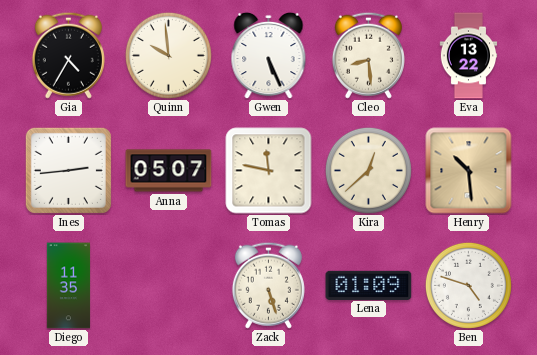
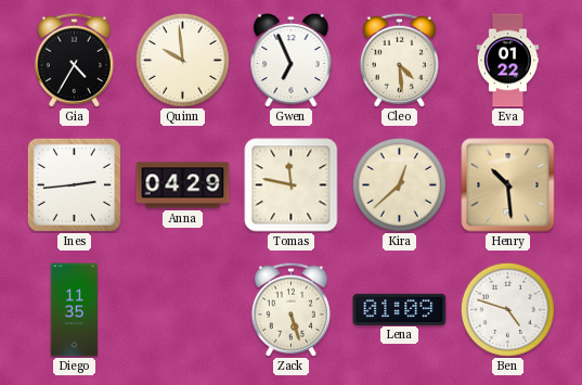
Gwen: 5:26 -> 6:56
Cleo: 8:29 -> 4:29
Eva: 13:22 -> 01:22
Anna: 05:07 -> 04:29
